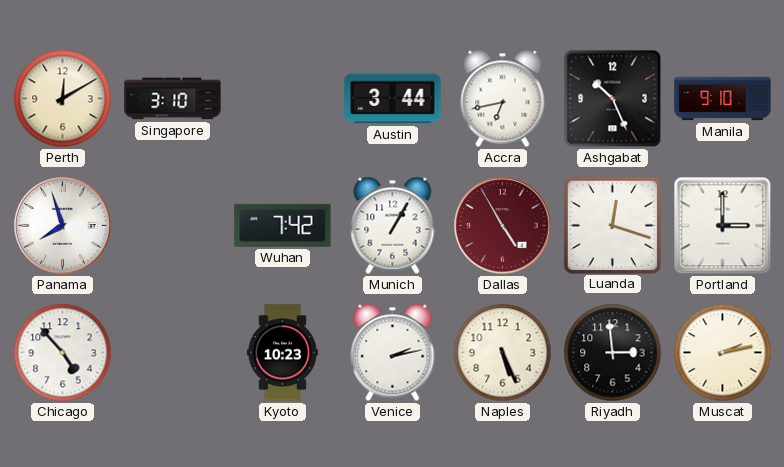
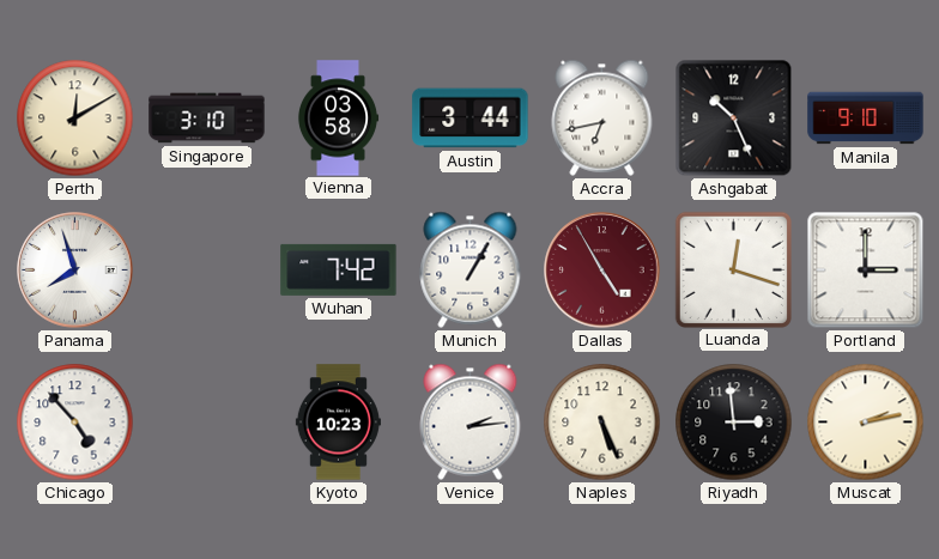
Vienna: none -> 03:58
Venice: 2:13 -> 2:14
